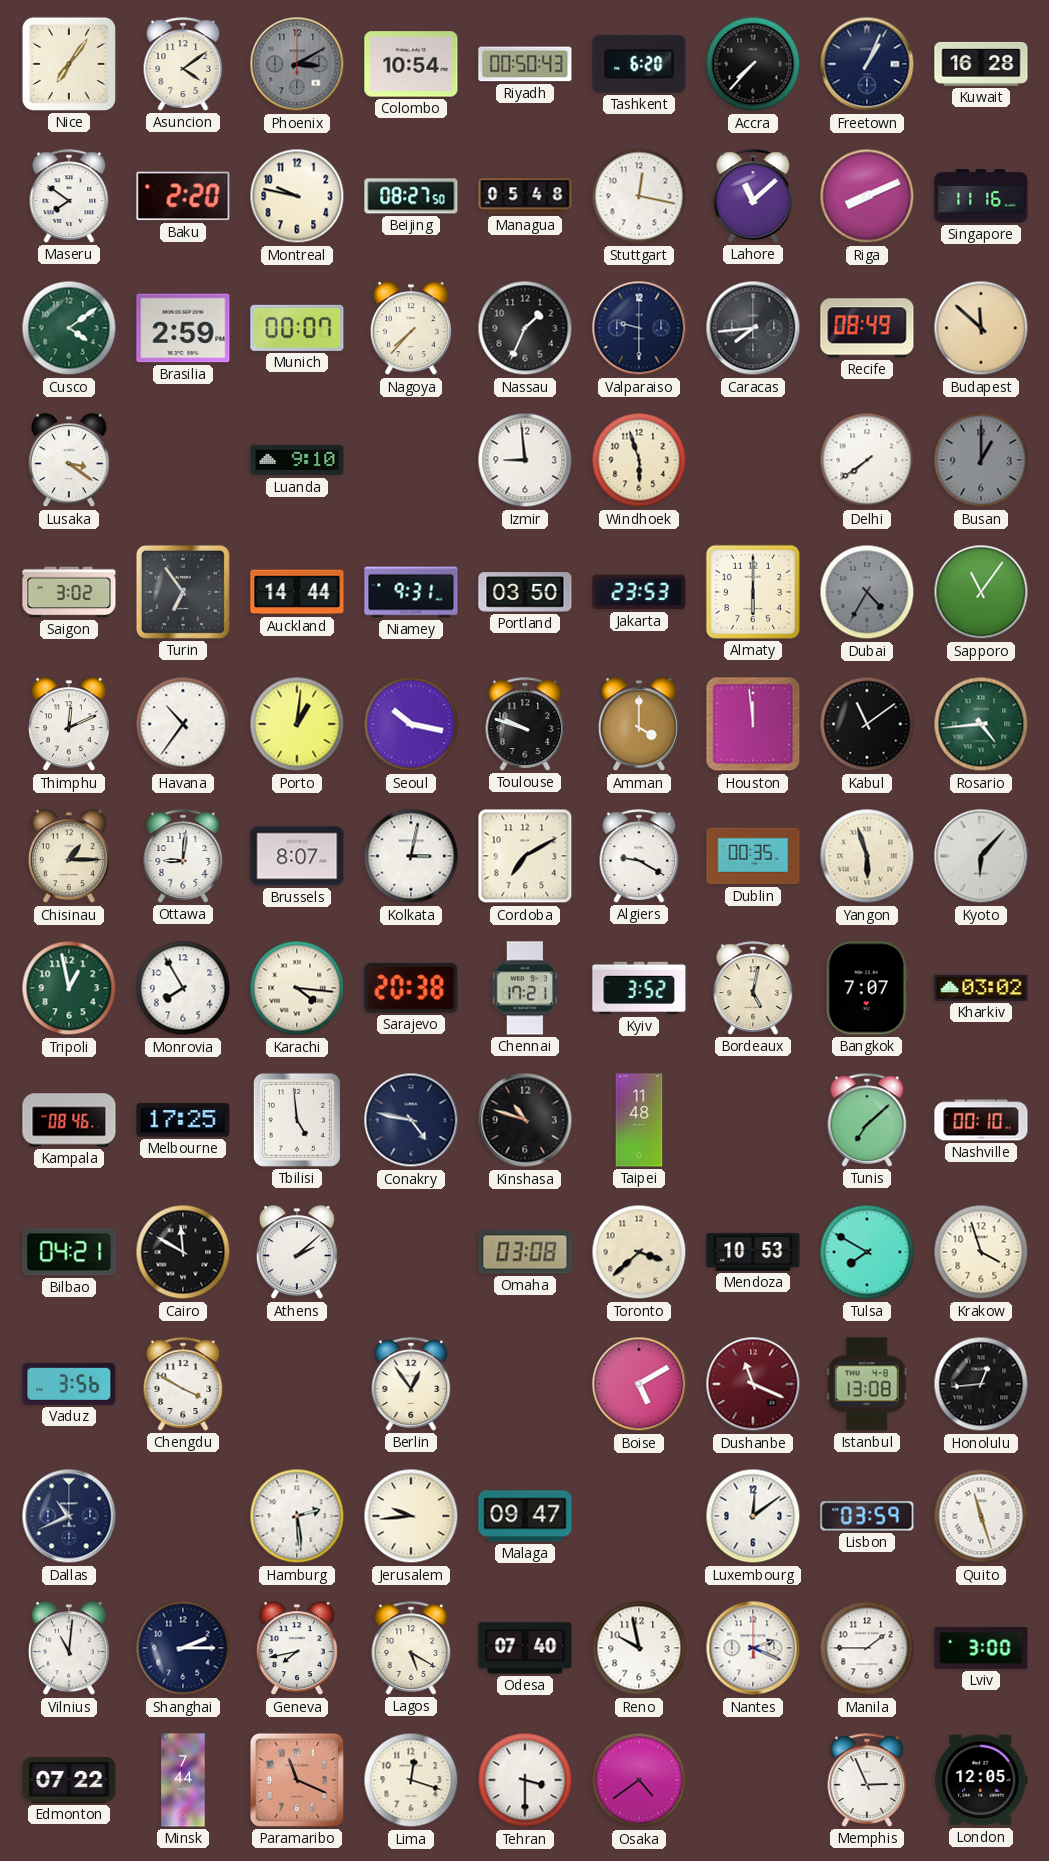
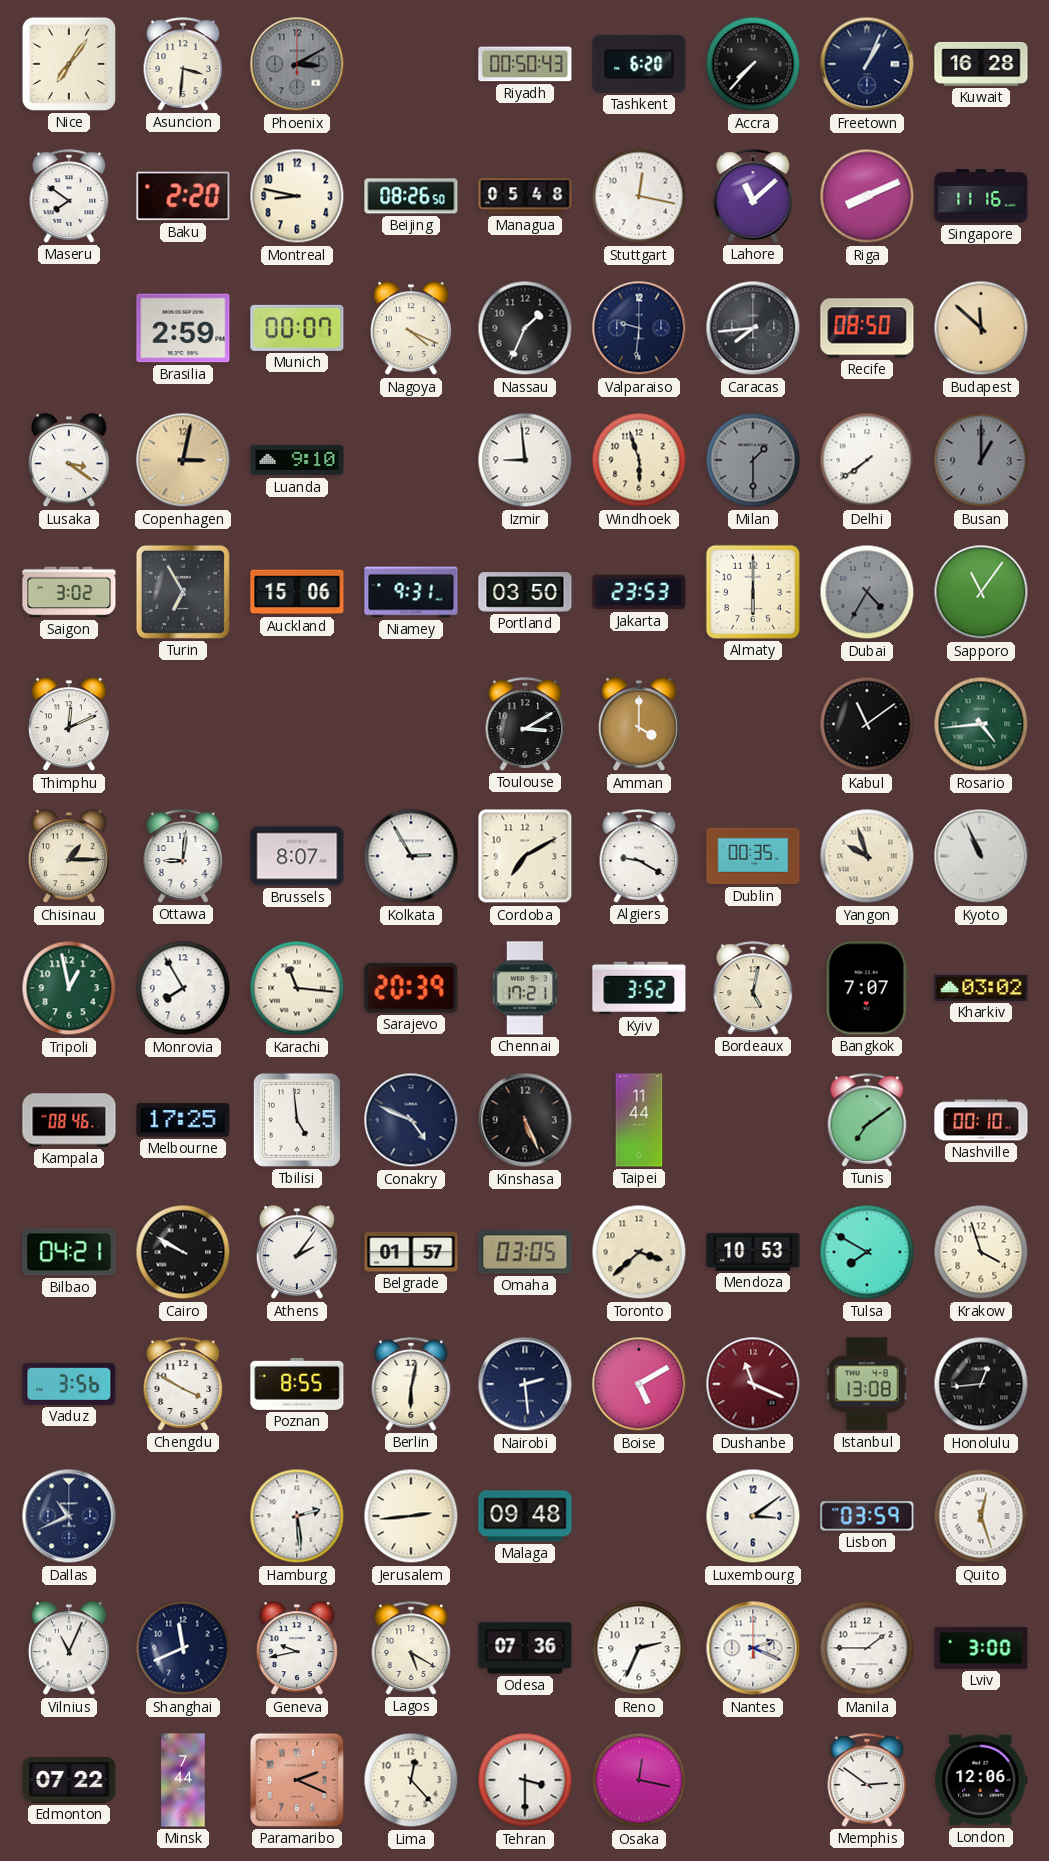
Asuncion: 4:09 -> 3:31
Colombo: 10:54 -> none
Montreal: 9:47 -> 8:47
Beijing: 08:27 -> 08:26
Cusco: 4:09 -> none
Nagoya: 7:37 -> 4:19
Valparaiso: 9:30 -> 9:31
Recife: 08:49 -> 08:50
Copenhagen: none -> 3:02
Milan: none -> 1:30
Turin: 6:54 -> 6:55
Auckland: 14:44 -> 15:06
Havana: 10:36 -> none
Porto: 1:01 -> none
Seoul: 10:17 -> none
Toulouse: 9:48 -> 3:10
Houston: 11:59 -> none
Kolkata: 3:02 -> 2:55
Yangon: 5:57 -> 9:57
Kyoto: 6:07 -> 10:56
Karachi: 4:16 -> 11:16
Sarajevo: 20:38 -> 20:39
Conakry: 4:47 -> 4:49
Kinshasa: 10:48 -> 5:26
Taipei: 11:48 -> 11:44
Tunis: 7:08 -> 7:09
Cairo: 11:50 -> 9:50
Athens: 2:08 -> 2:06
Belgrade: none -> 01:57
Omaha: 03:08 -> 03:05
Poznan: none -> 8:55
Berlin: 12:54 -> 6:02
Nairobi: none -> 2:29
Jerusalem: 9:44 -> 2:44
Malaga: 09:47 -> 09:48
Luxembourg: 12:09 -> 3:09
Quito: 11:27 -> 12:27
Vilnius: 11:01 -> 11:04
Shanghai: 2:15 -> 11:41
Geneva: 7:43 -> 9:43
Odesa: 07:40 -> 07:36
Reno: 9:58 -> 2:34
Paramaribo: 11:19 -> 2:19
Lima: 12:18 -> 12:23
Osaka: 4:39 -> 12:17
Memphis: 2:56 -> 2:51
London: 12:05 -> 12:06
